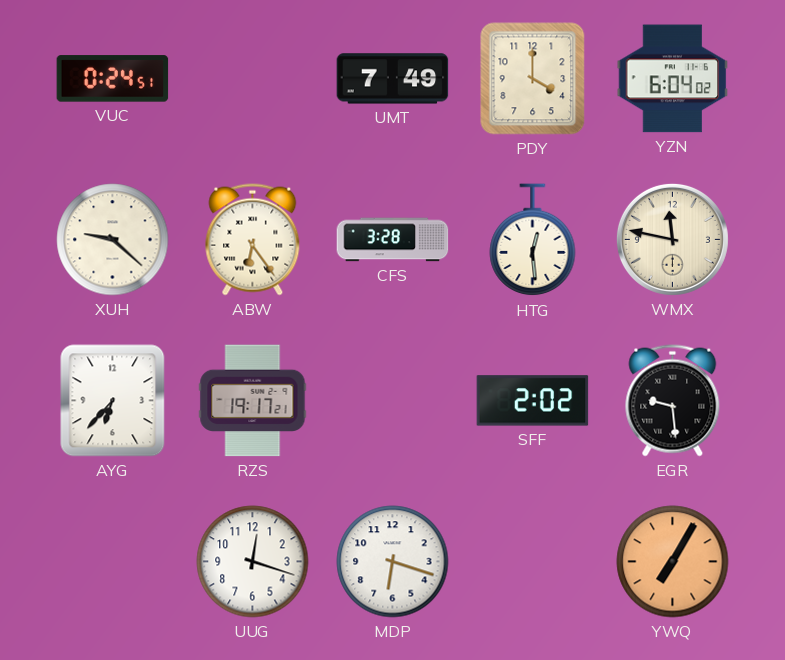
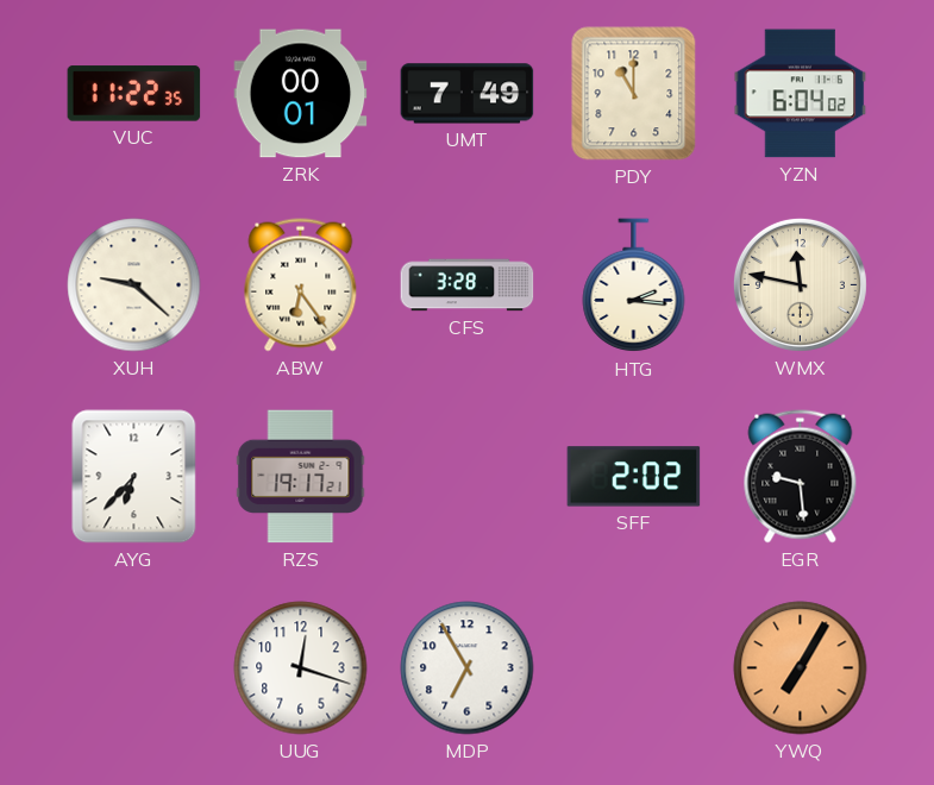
VUC: 0:24 -> 11:22
ZRK: none -> 00:01
PDY: 4:00 -> 11:00
HTG: 12:29 -> 2:16
MDP: 6:18 -> 6:55
